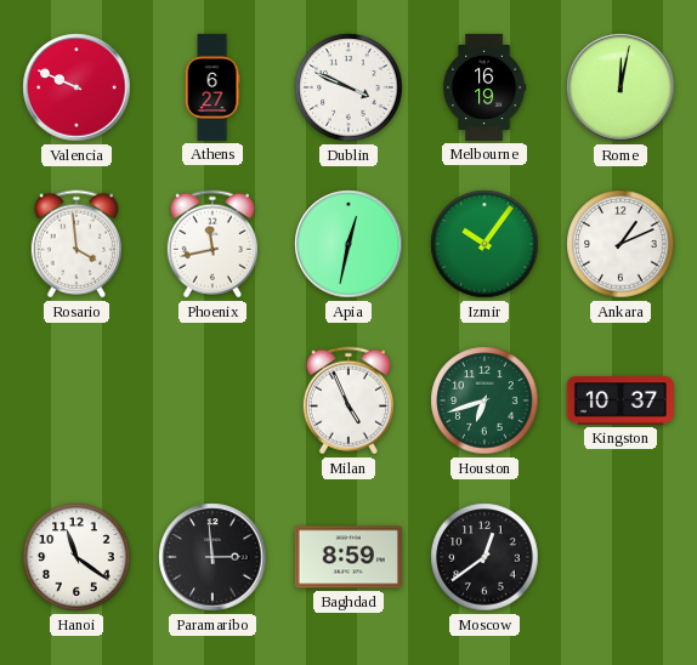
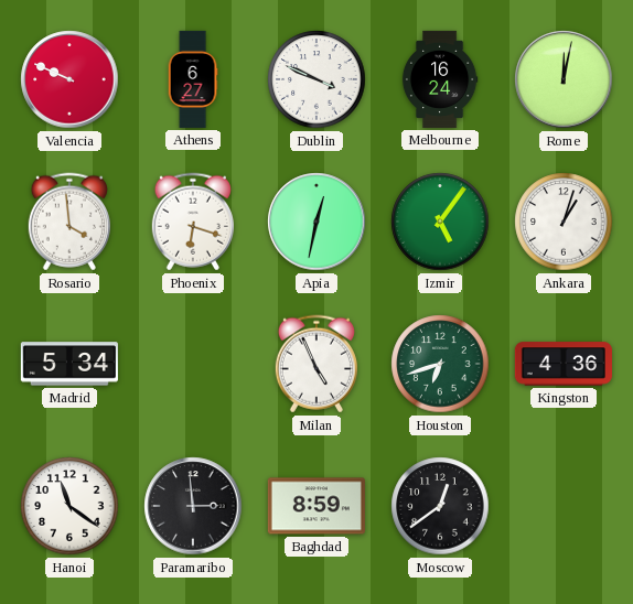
Melbourne: 16:19 -> 16:24
Phoenix: 11:43 -> 6:18
Izmir: 10:06 -> 5:06
Ankara: 1:11 -> 1:03
Madrid: none -> 5:34
Kingston: 10:37 -> 4:36
